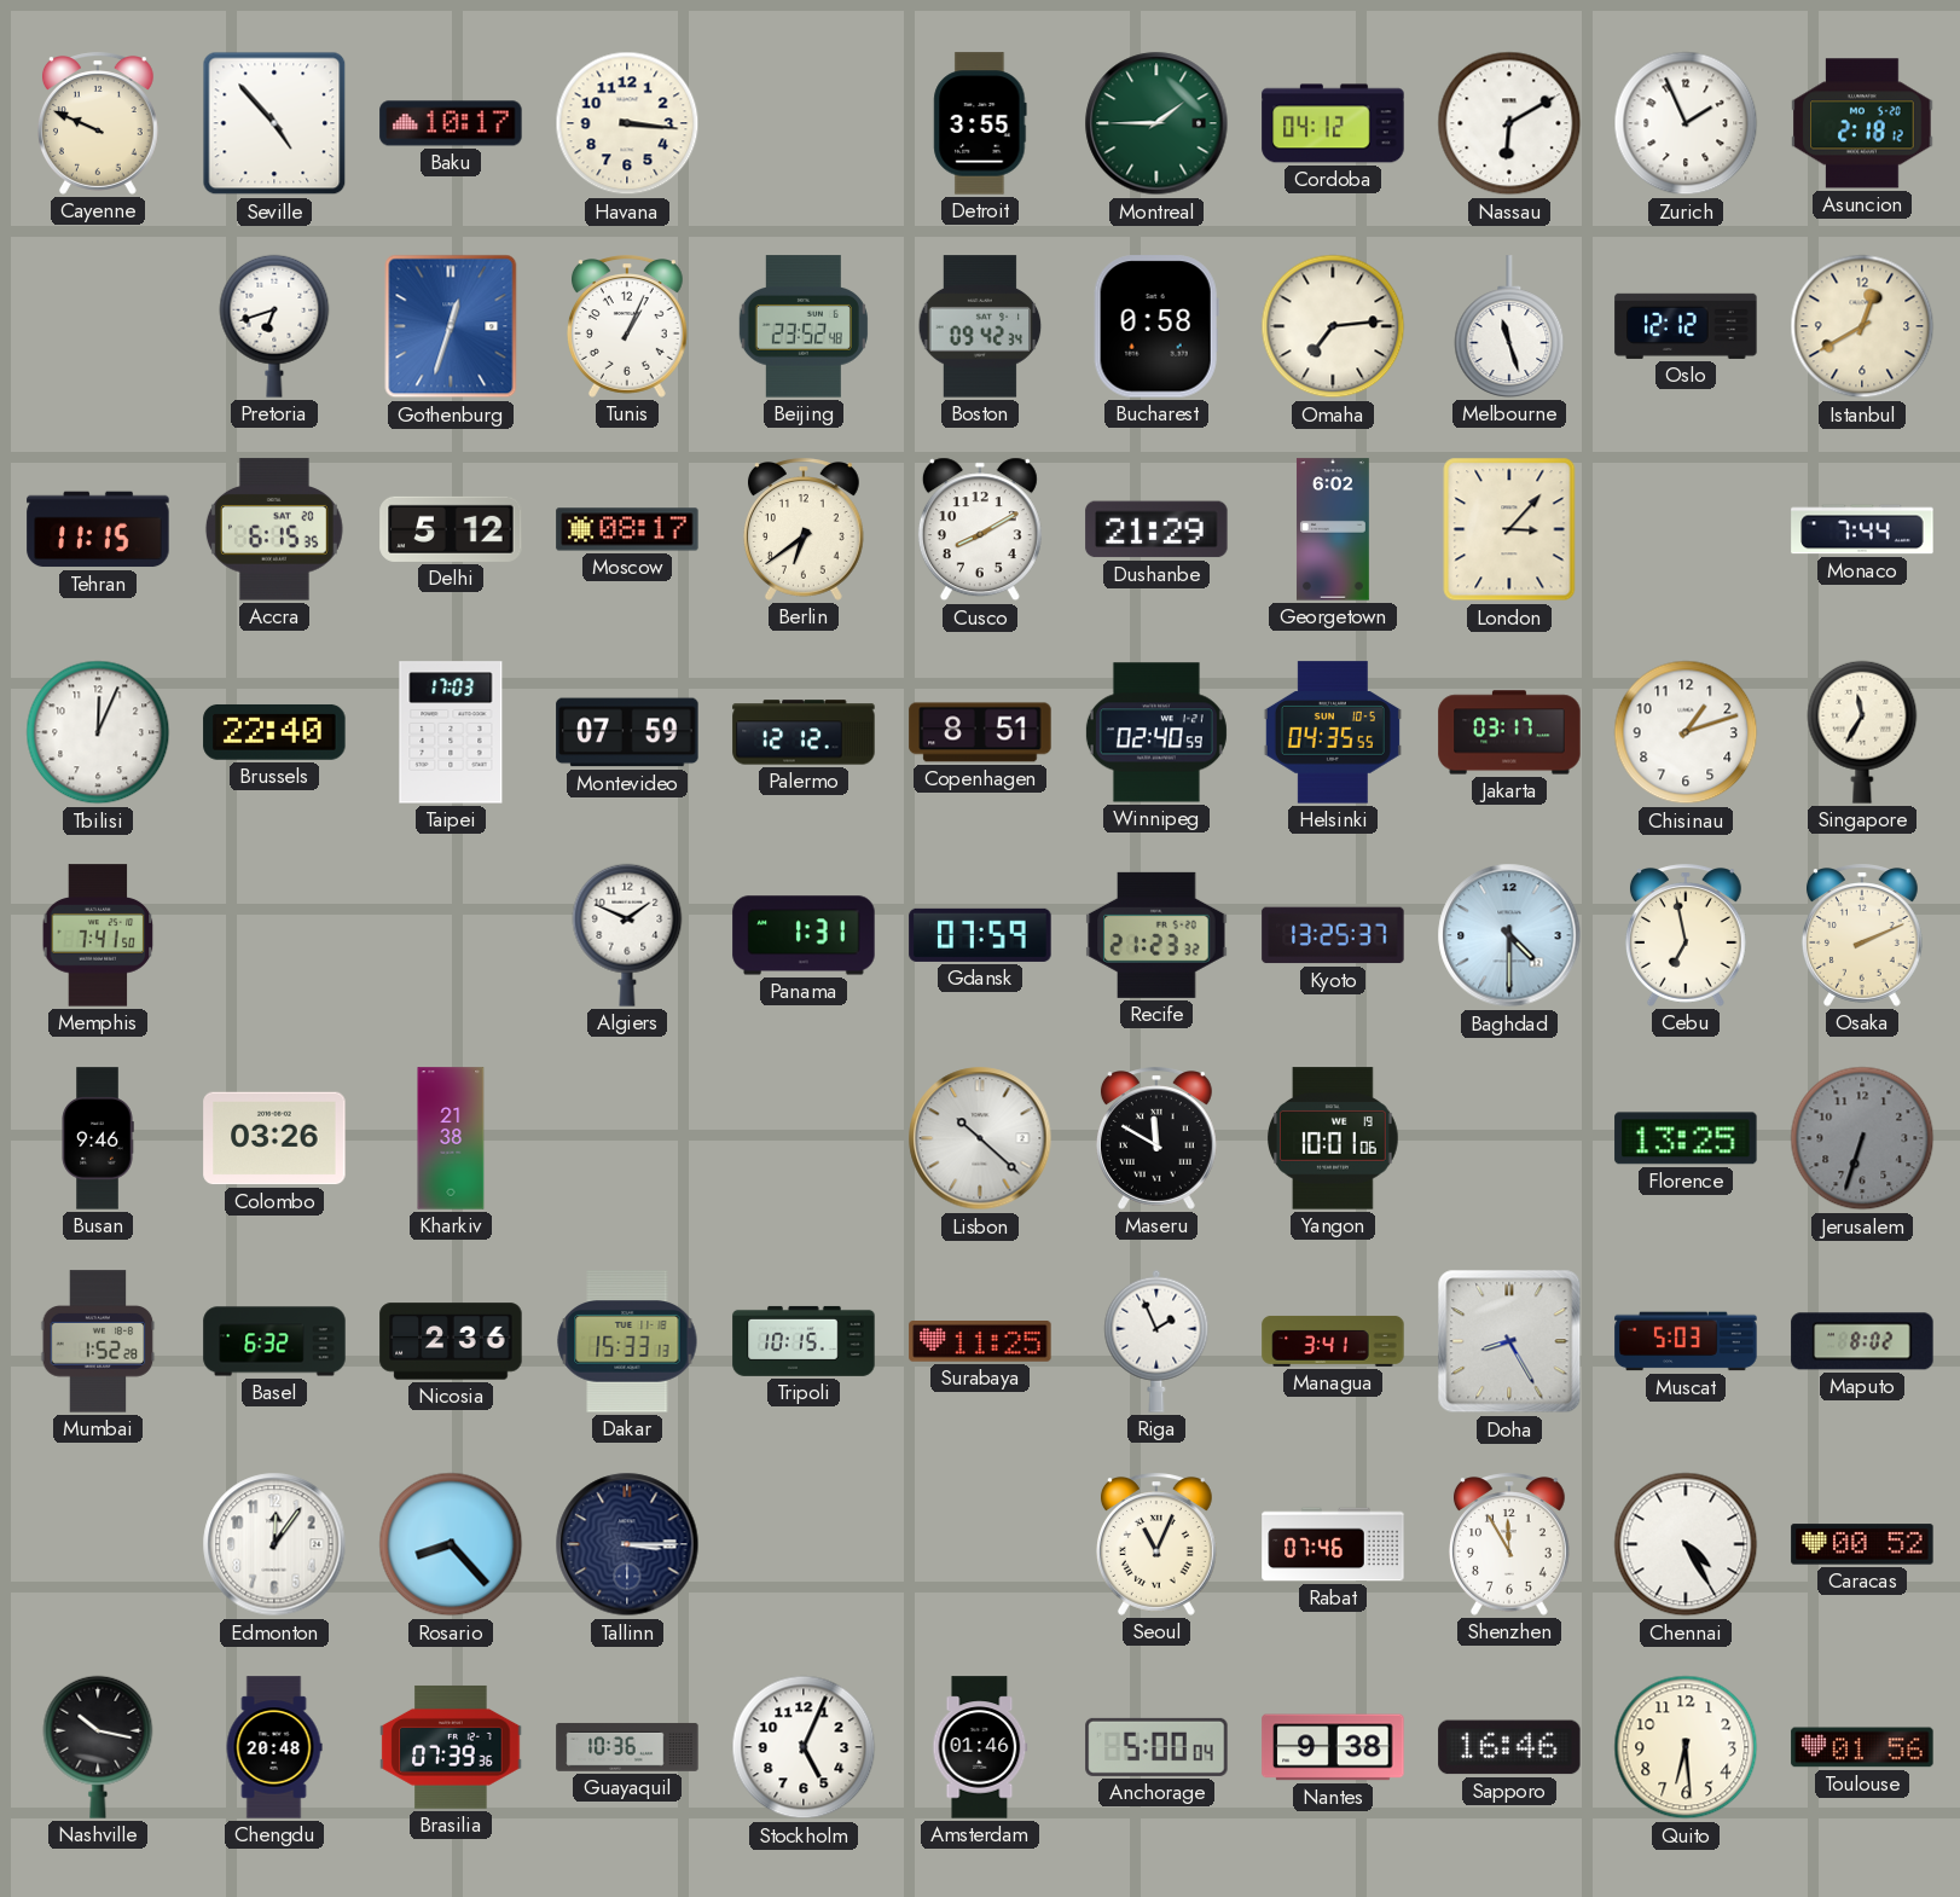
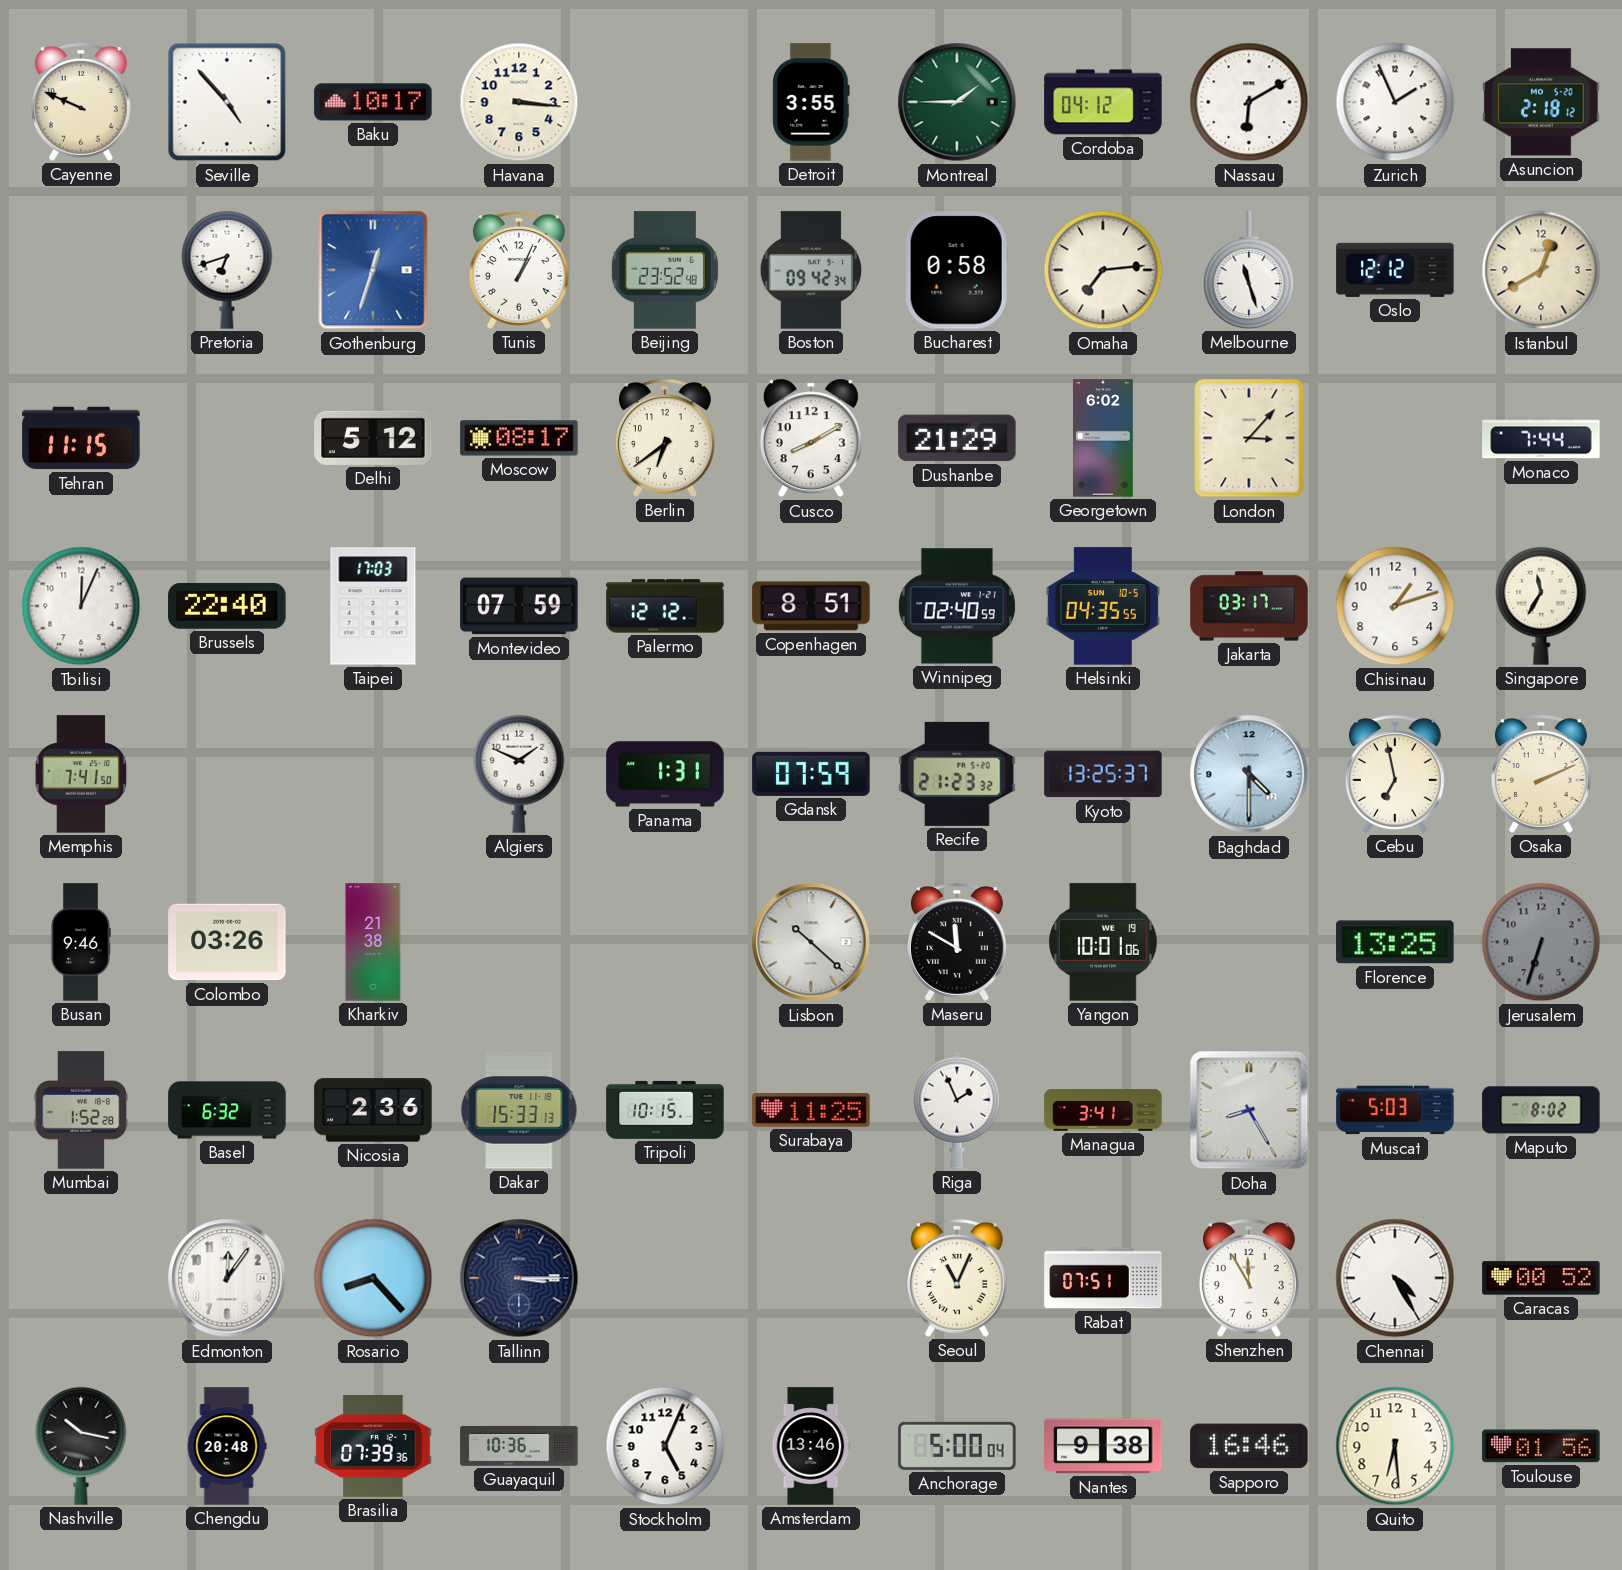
Accra: 6:15 -> none
Rabat: 07:46 -> 07:51
Amsterdam: 01:46 -> 13:46
